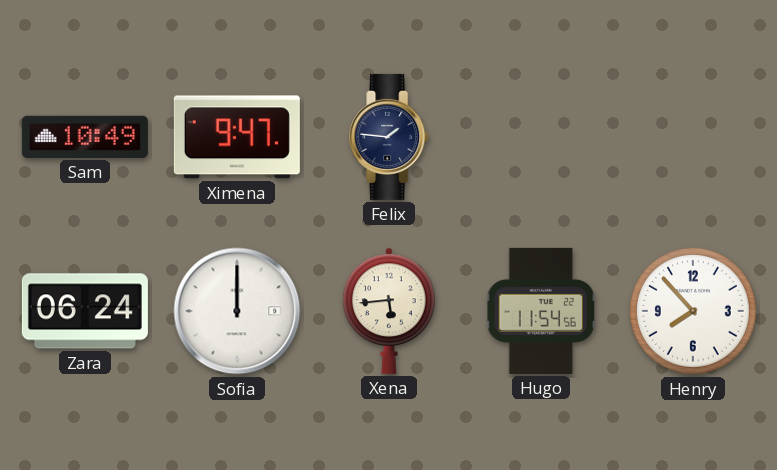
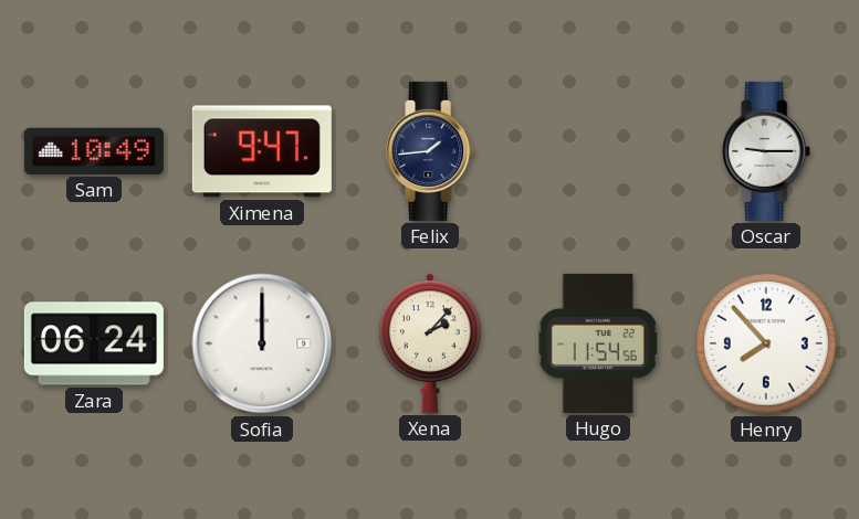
Felix: 1:46 -> 1:44
Oscar: none -> 9:15
Xena: 5:44 -> 2:07
